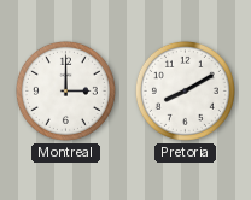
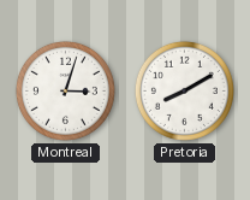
Montreal: 3:00 -> 3:03
